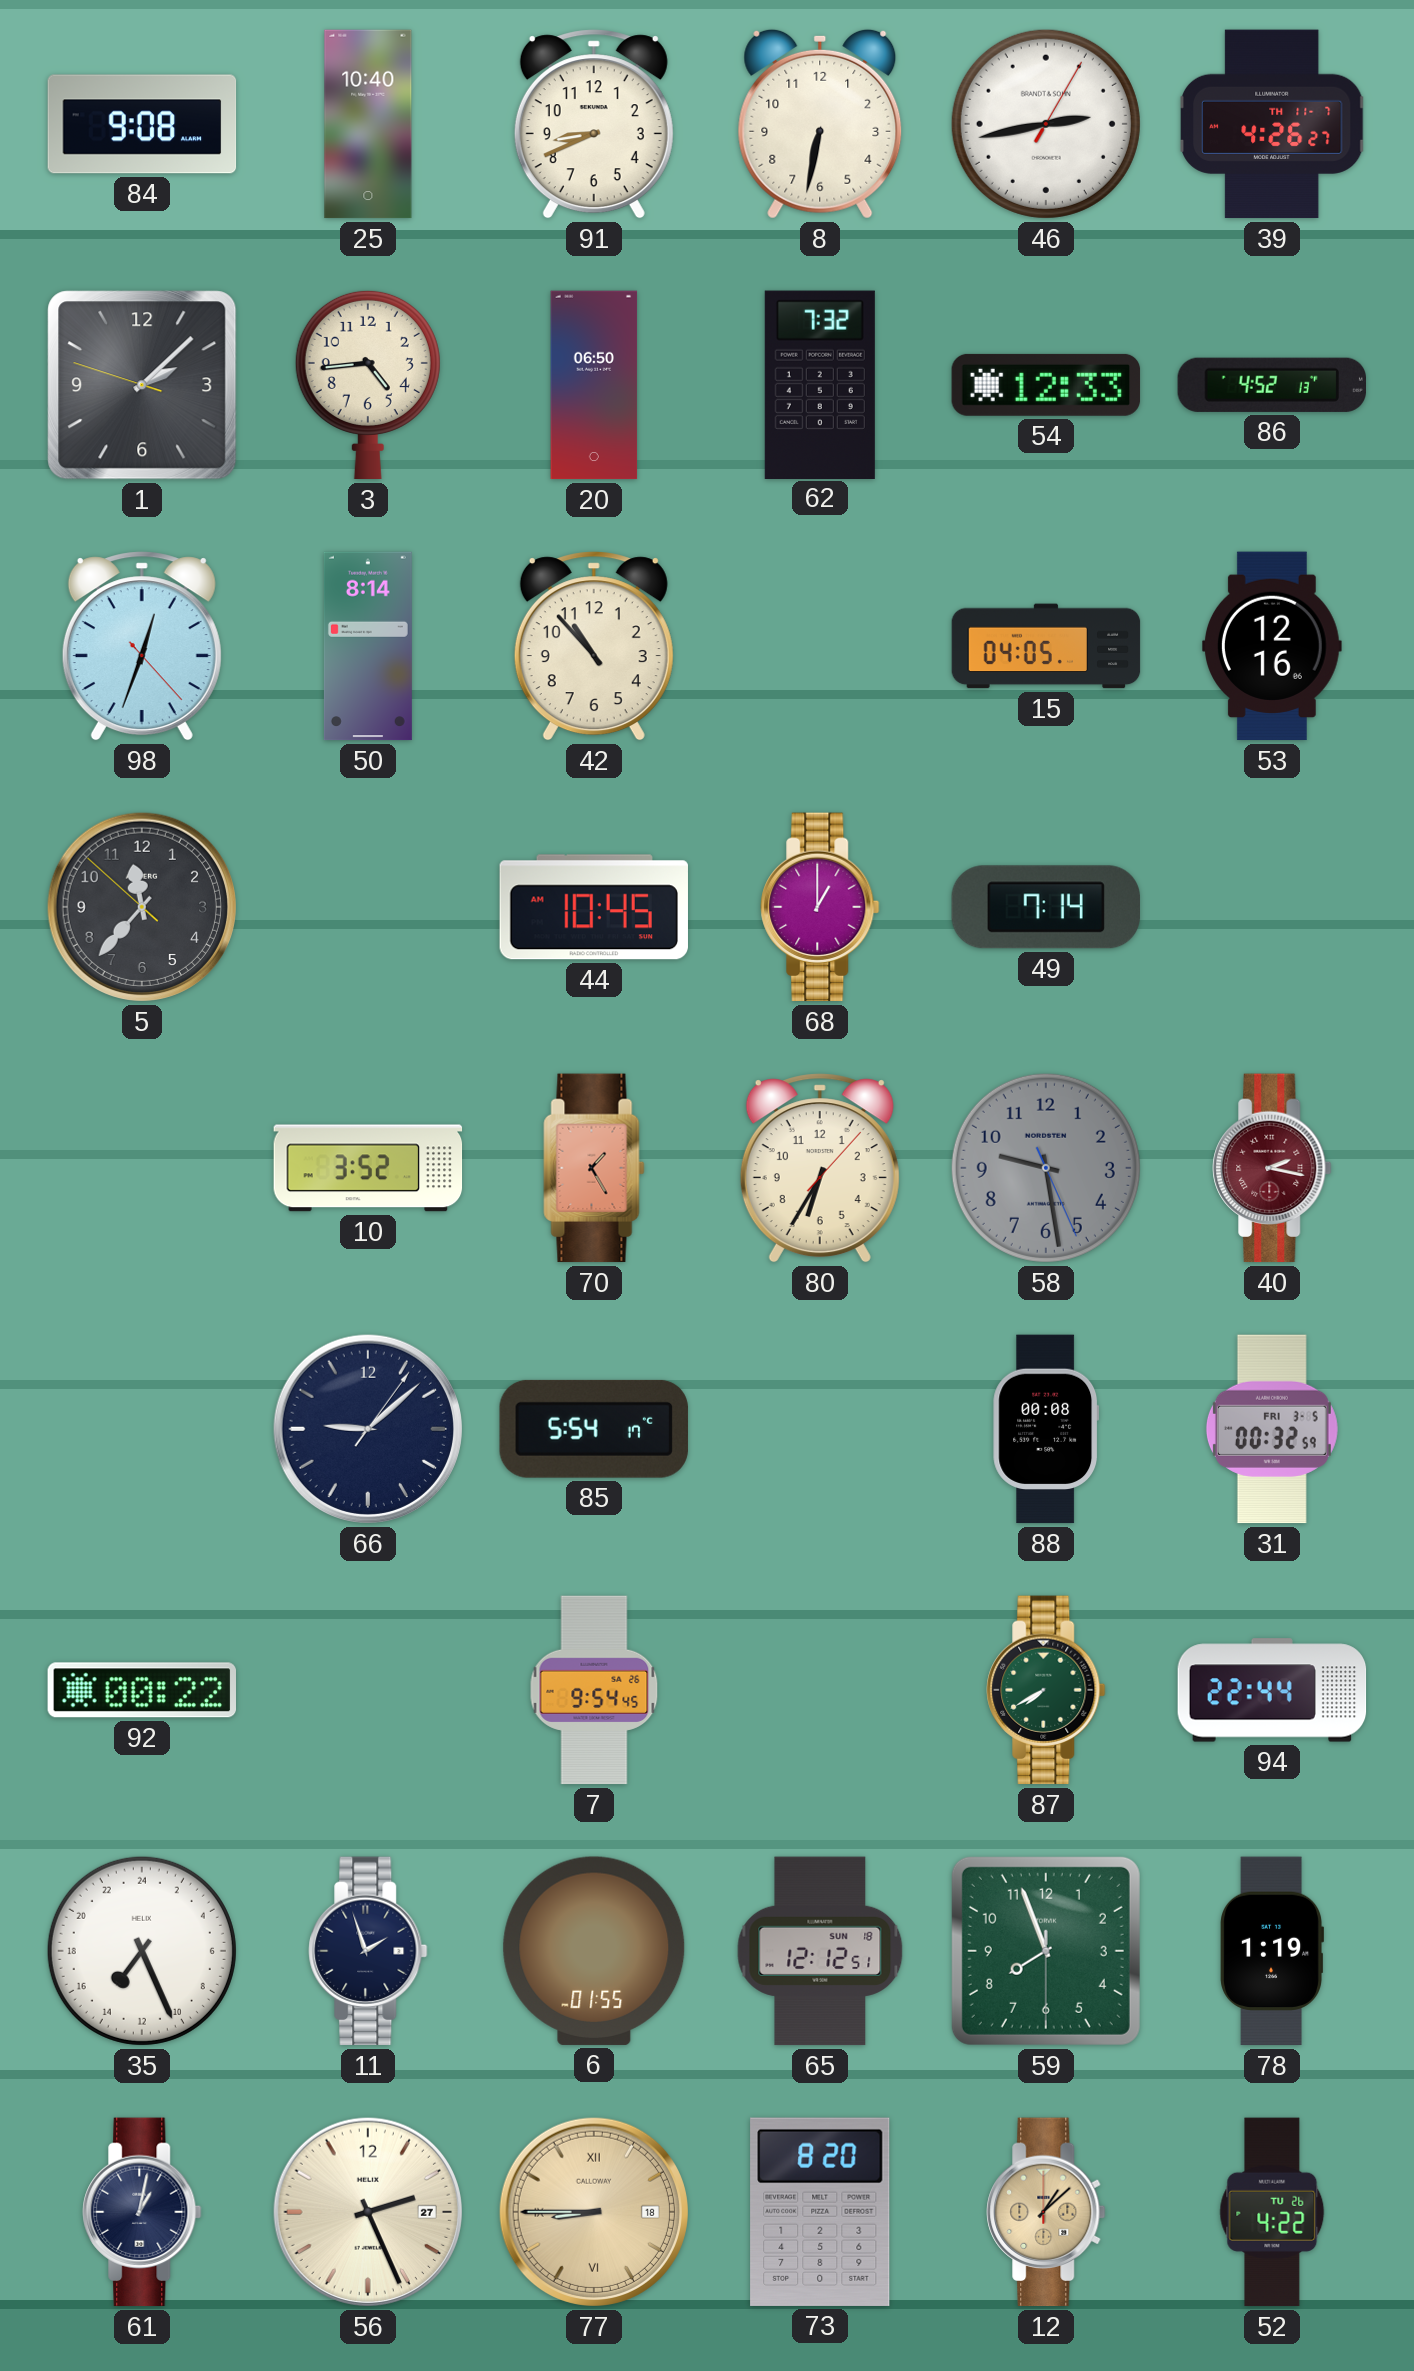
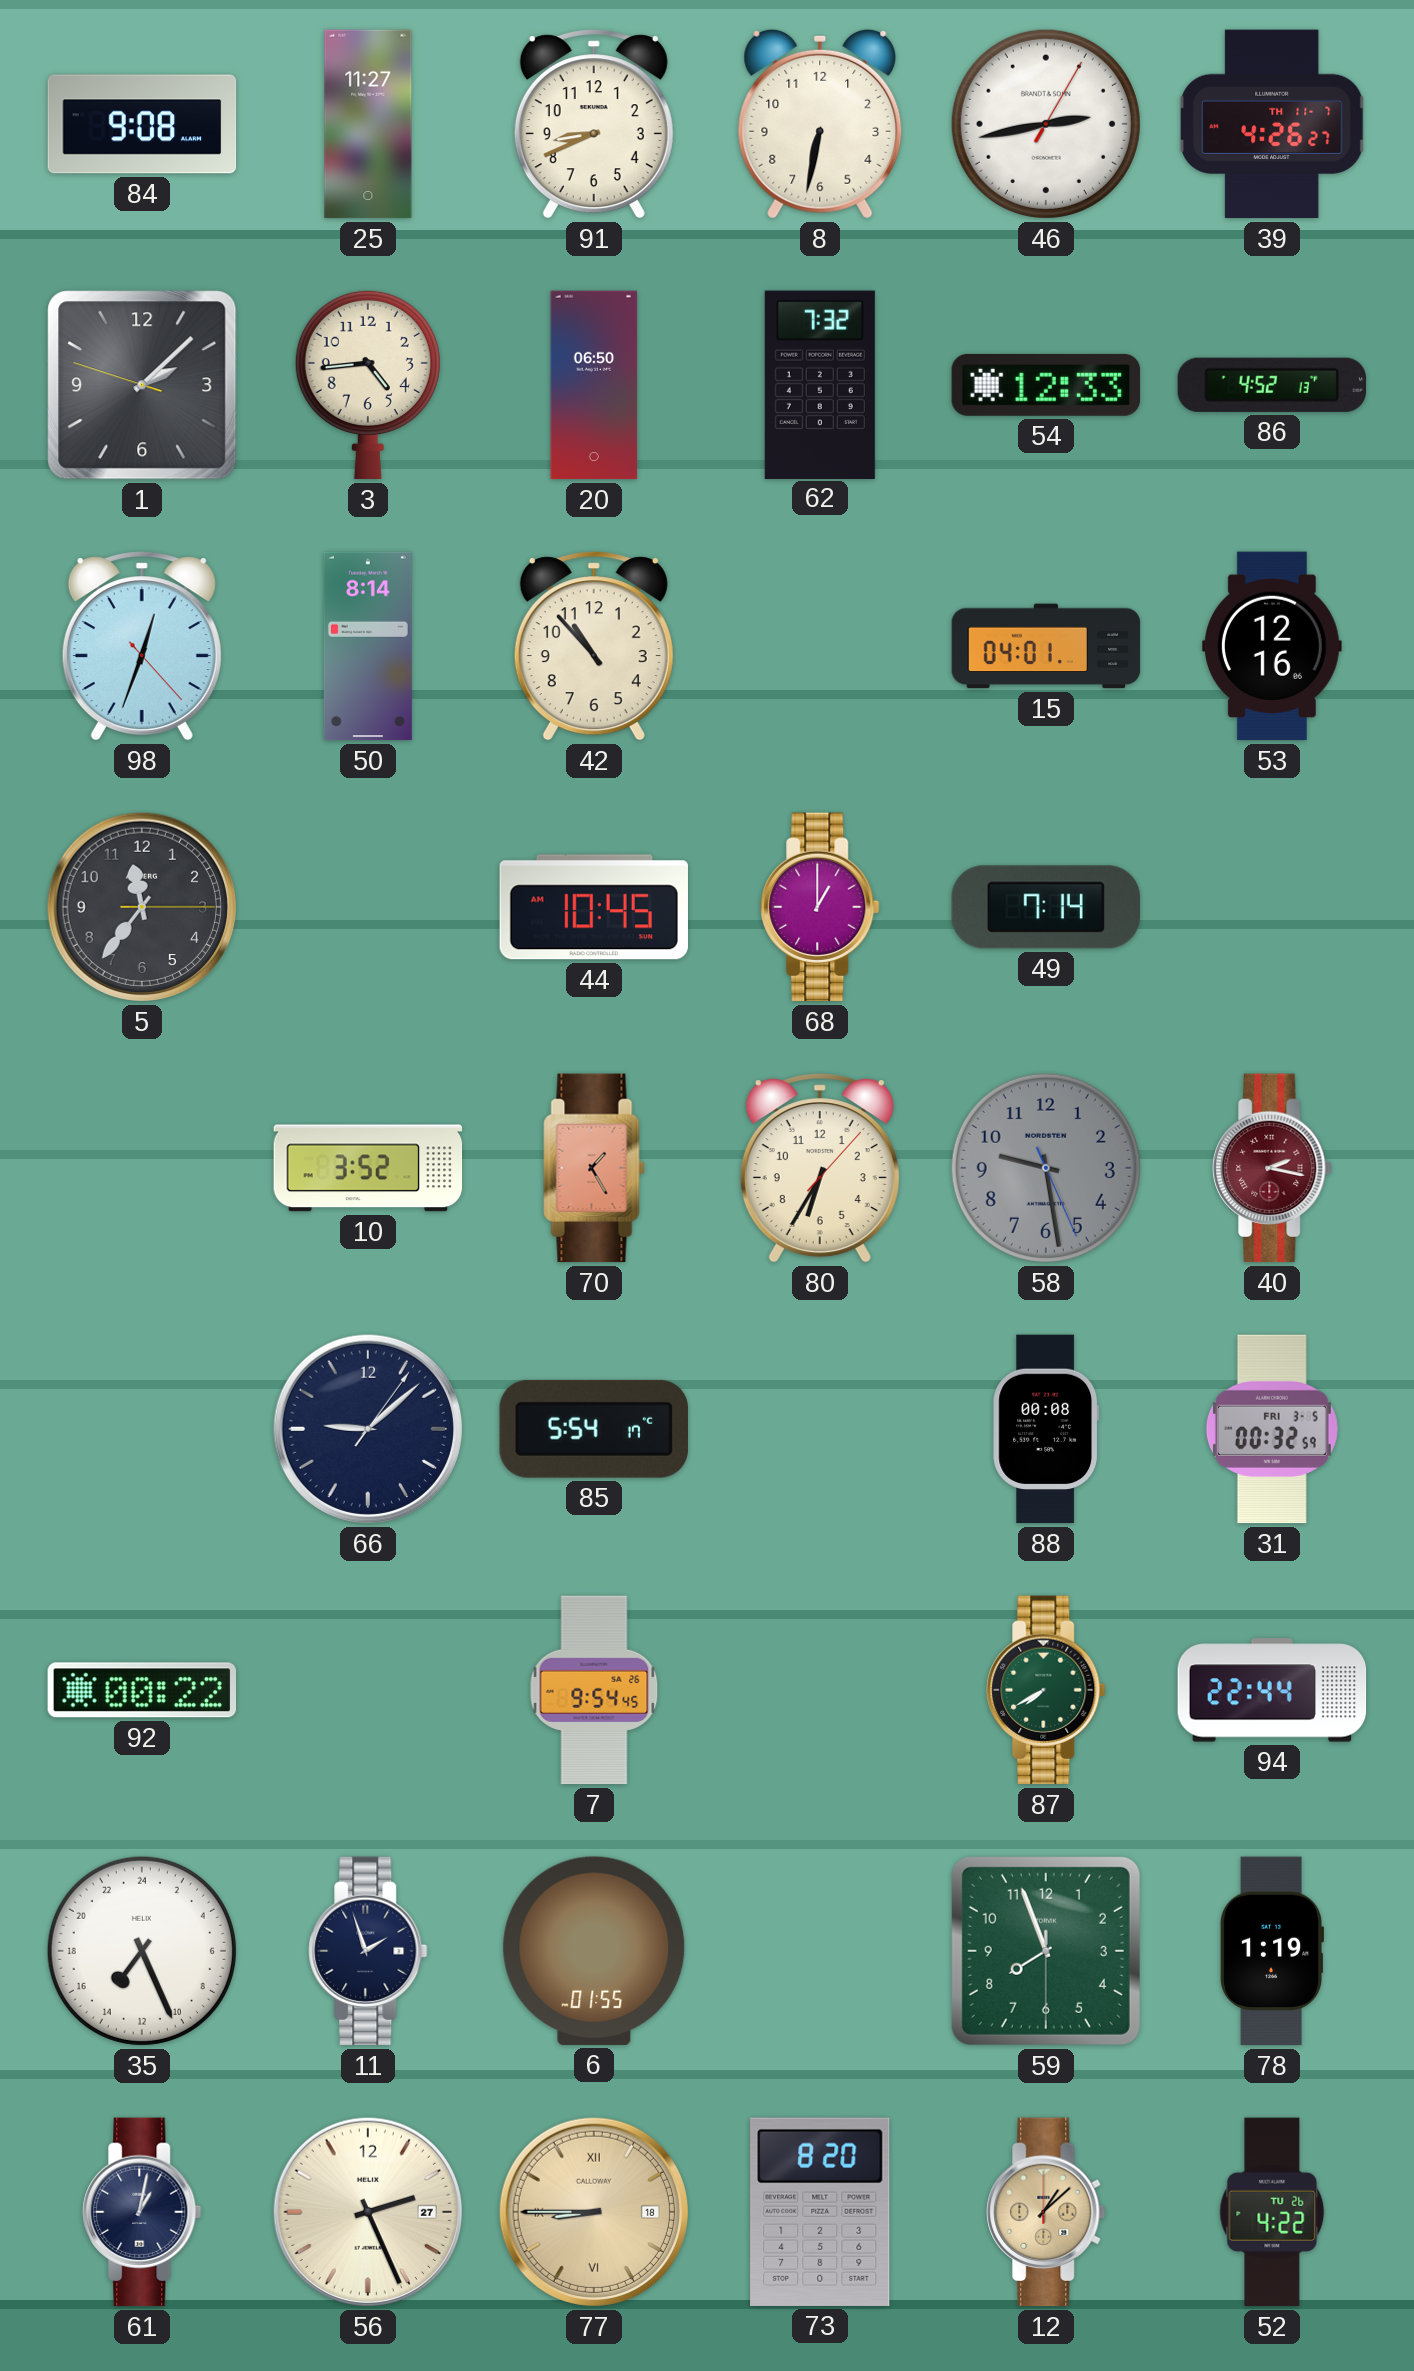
25: 10:40 -> 11:27
15: 04:05 -> 04:01
5: 11:36:52 -> 11:36:15
65: 12:12 -> none
